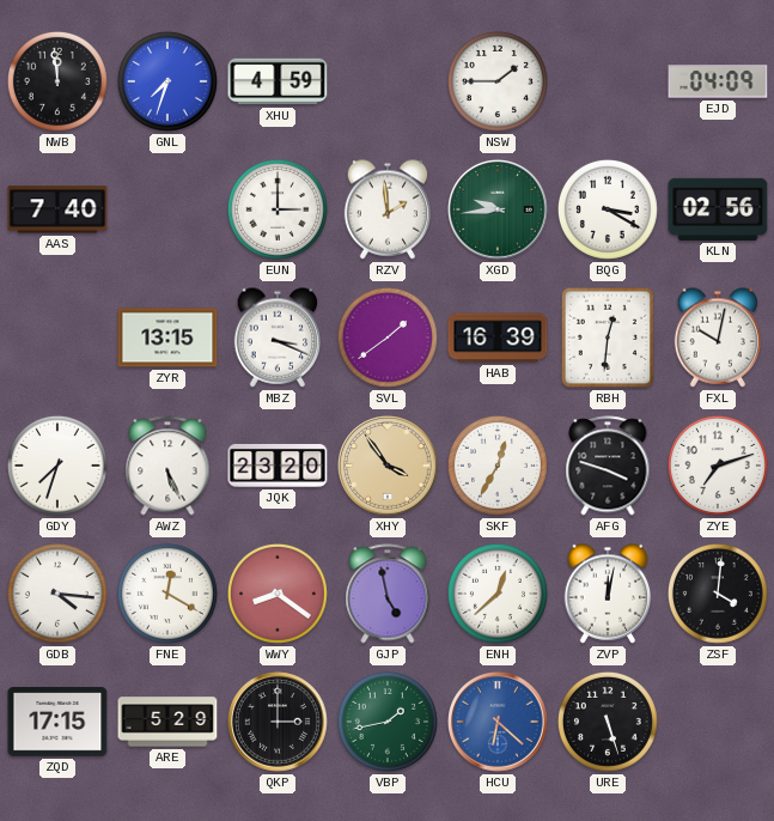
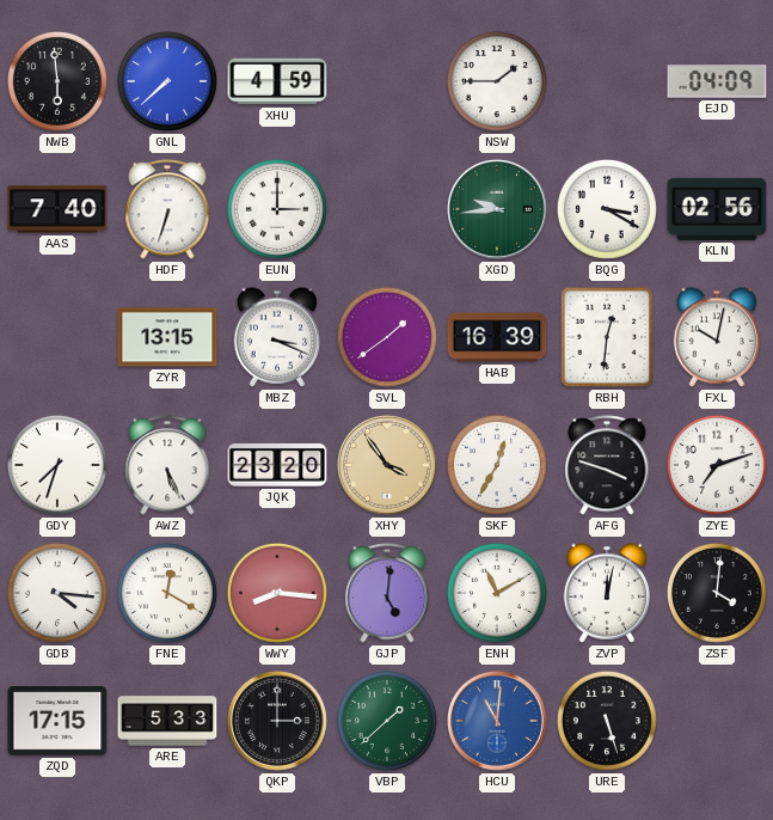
NWB: 11:59 -> 5:59
GNL: 7:33 -> 7:38
HDF: none -> 6:33
RZV: 1:59 -> none
WWY: 8:21 -> 8:16
GJP: 4:58 -> 5:01
ENH: 12:38 -> 11:10
ARE: 5:29 -> 5:33
VBP: 1:43 -> 1:38
HCU: 6:22 -> 11:01
